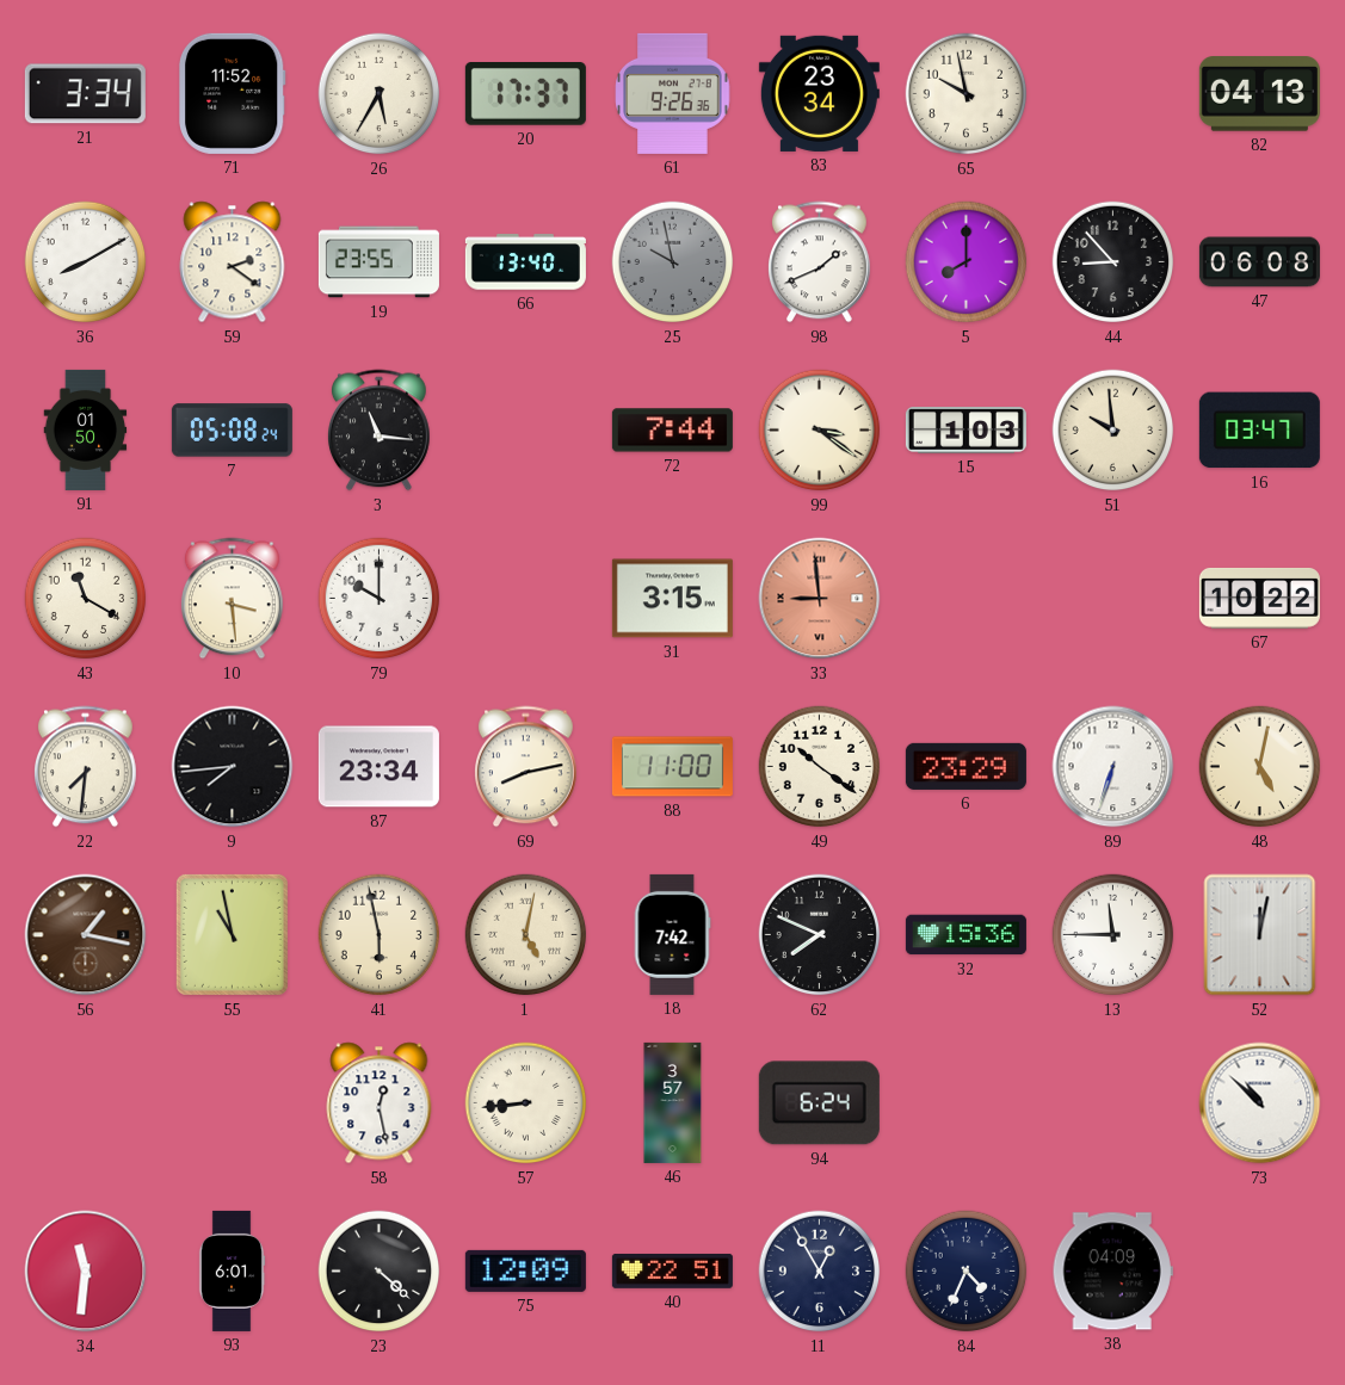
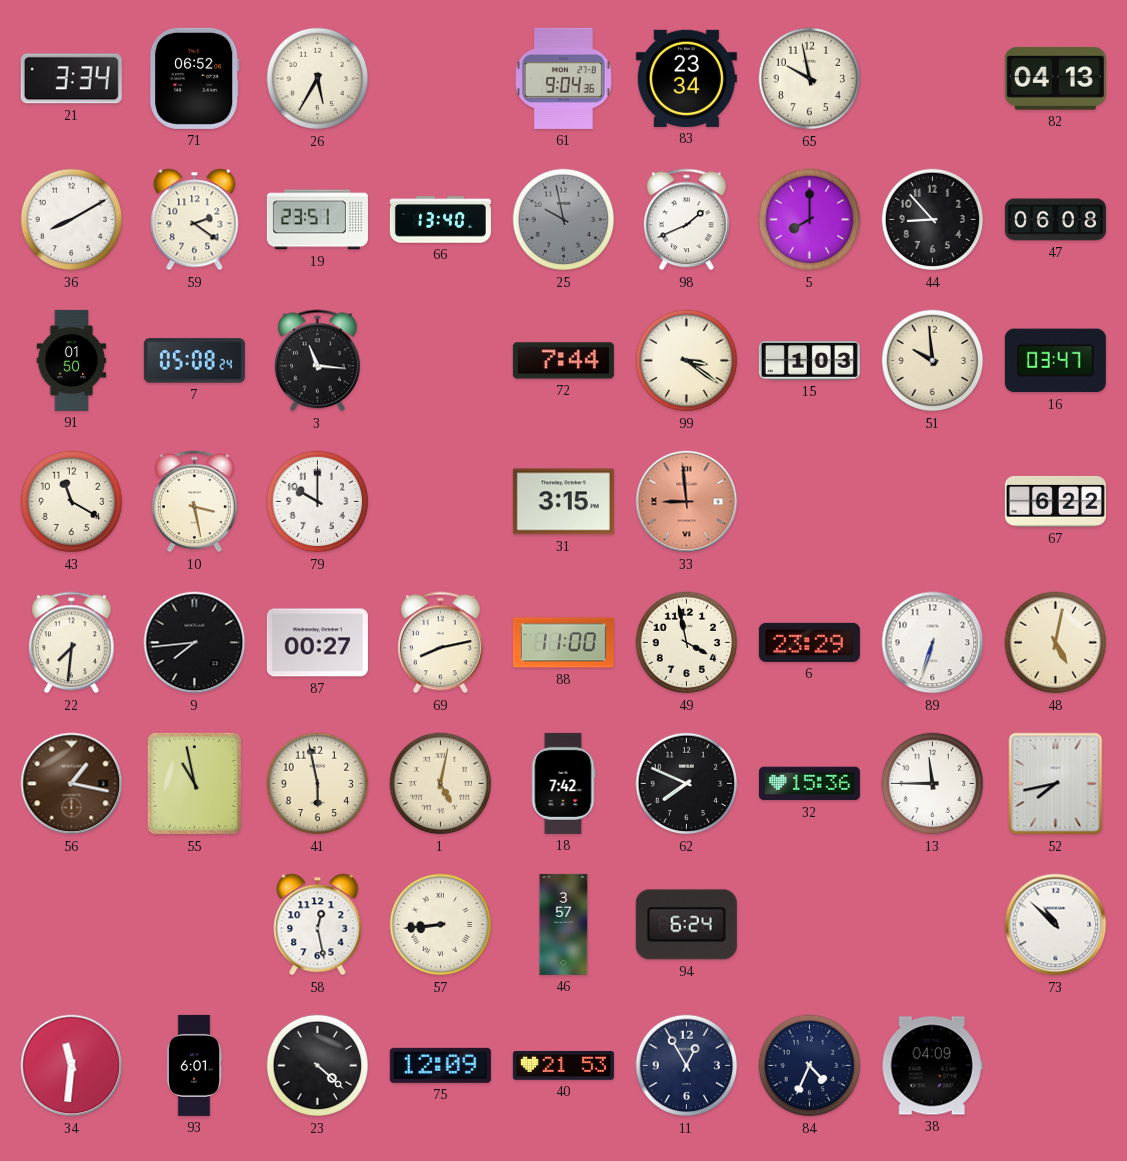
71: 11:52 -> 06:52
20: 17:37 -> none
61: 9:26 -> 9:04
19: 23:55 -> 23:51
10: 3:29 -> 3:28
67: 10:22 -> 6:22
87: 23:34 -> 00:27
49: 10:21 -> 3:58
52: 12:02 -> 7:43
40: 22:51 -> 21:53
